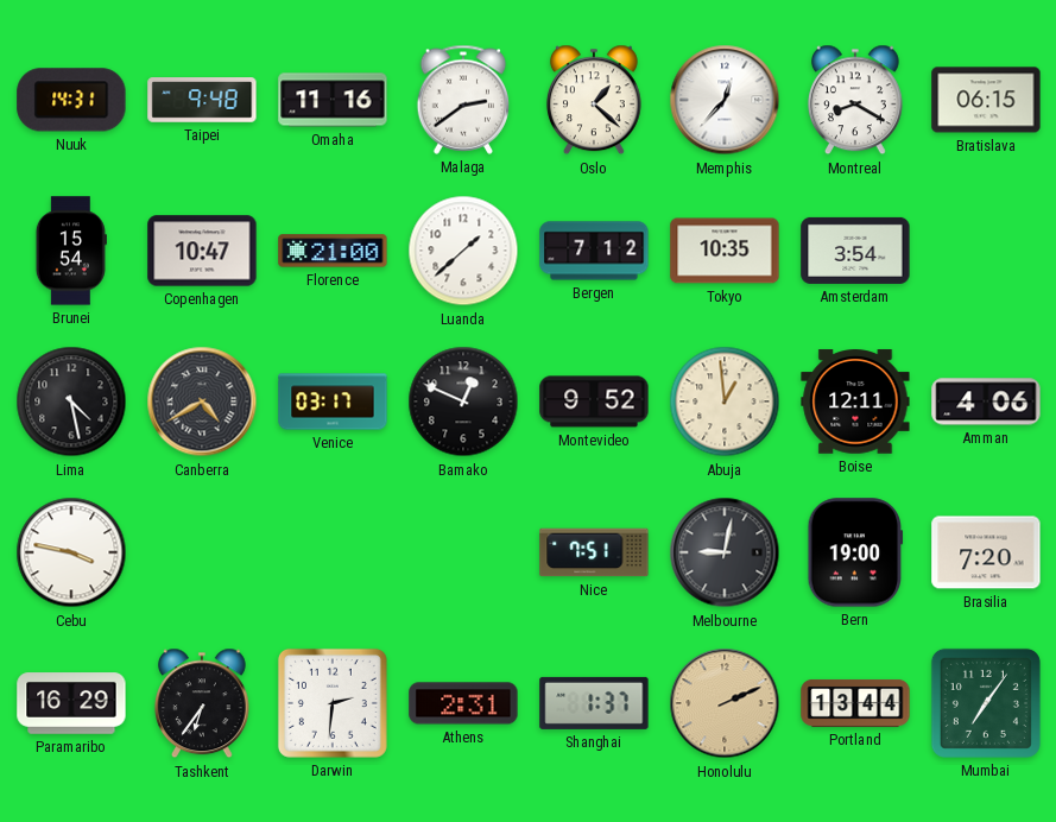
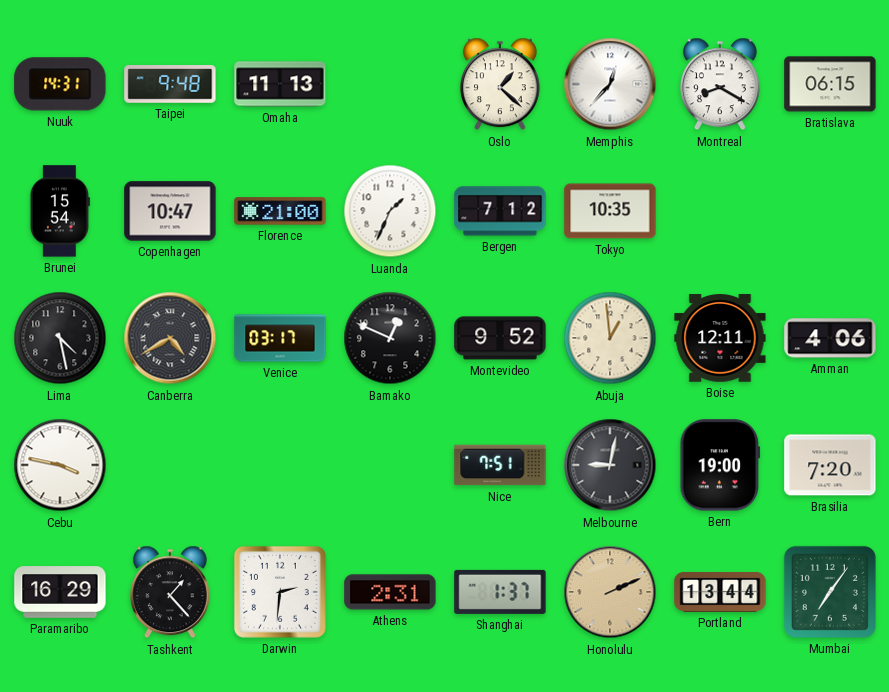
Omaha: 11:16 -> 11:13
Malaga: 2:39 -> none
Luanda: 1:38 -> 1:34
Amsterdam: 3:54 -> none
Tashkent: 6:36 -> 1:23
